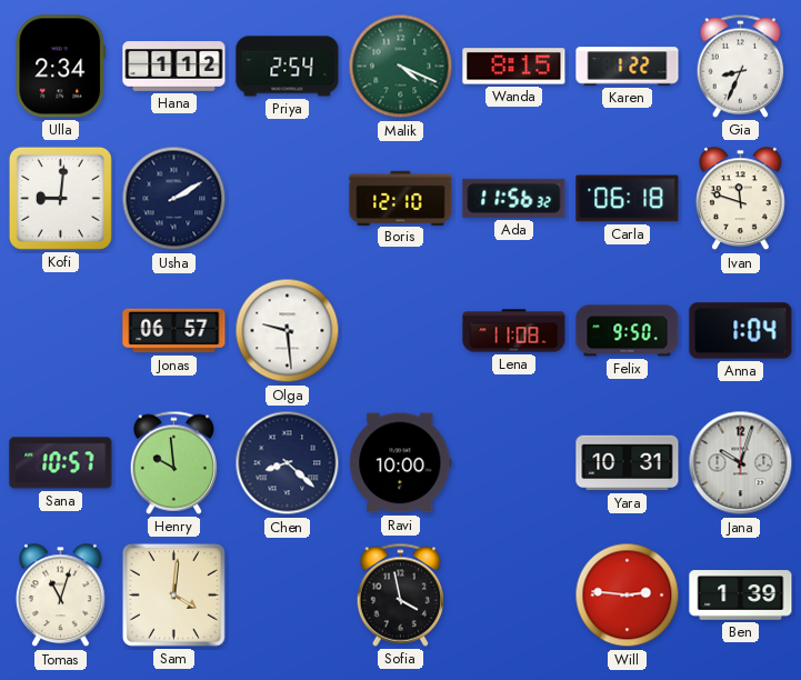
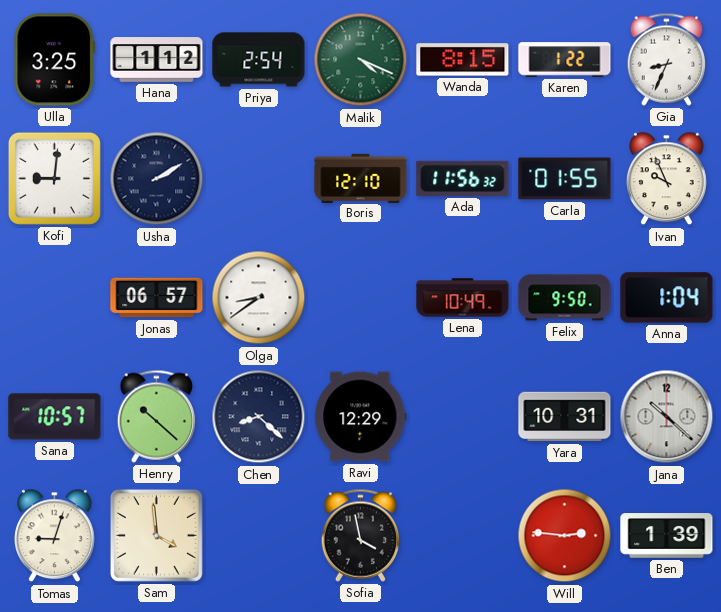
Ulla: 2:34 -> 3:25
Carla: 06:18 -> 01:55
Ivan: 11:48 -> 9:56
Olga: 9:29 -> 8:39
Lena: 11:08 -> 10:49
Henry: 9:59 -> 10:22
Ravi: 10:00 -> 12:29
Jana: 10:03 -> 10:22
Tomas: 11:03 -> 9:03
Sam: 4:01 -> 3:59
